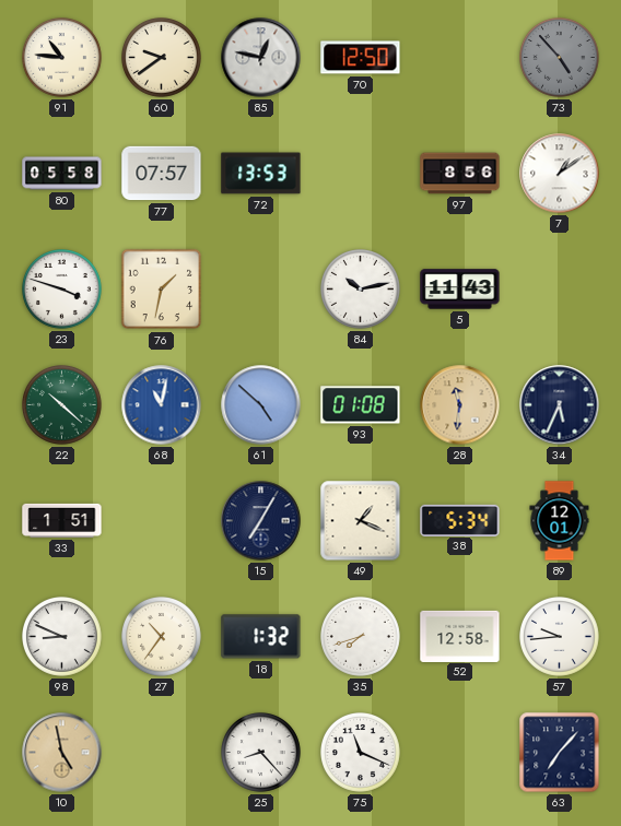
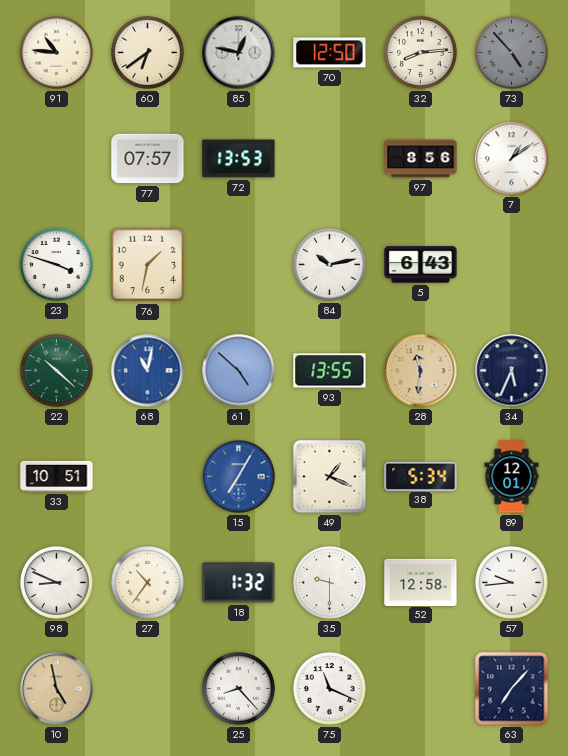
60: 9:39 -> 6:39
32: none -> 8:14
80: 05:58 -> none
5: 11:43 -> 6:43
93: 01:08 -> 13:55
33: 1:51 -> 10:51
15 dial: navy -> blue
35: 7:42 -> 9:30
